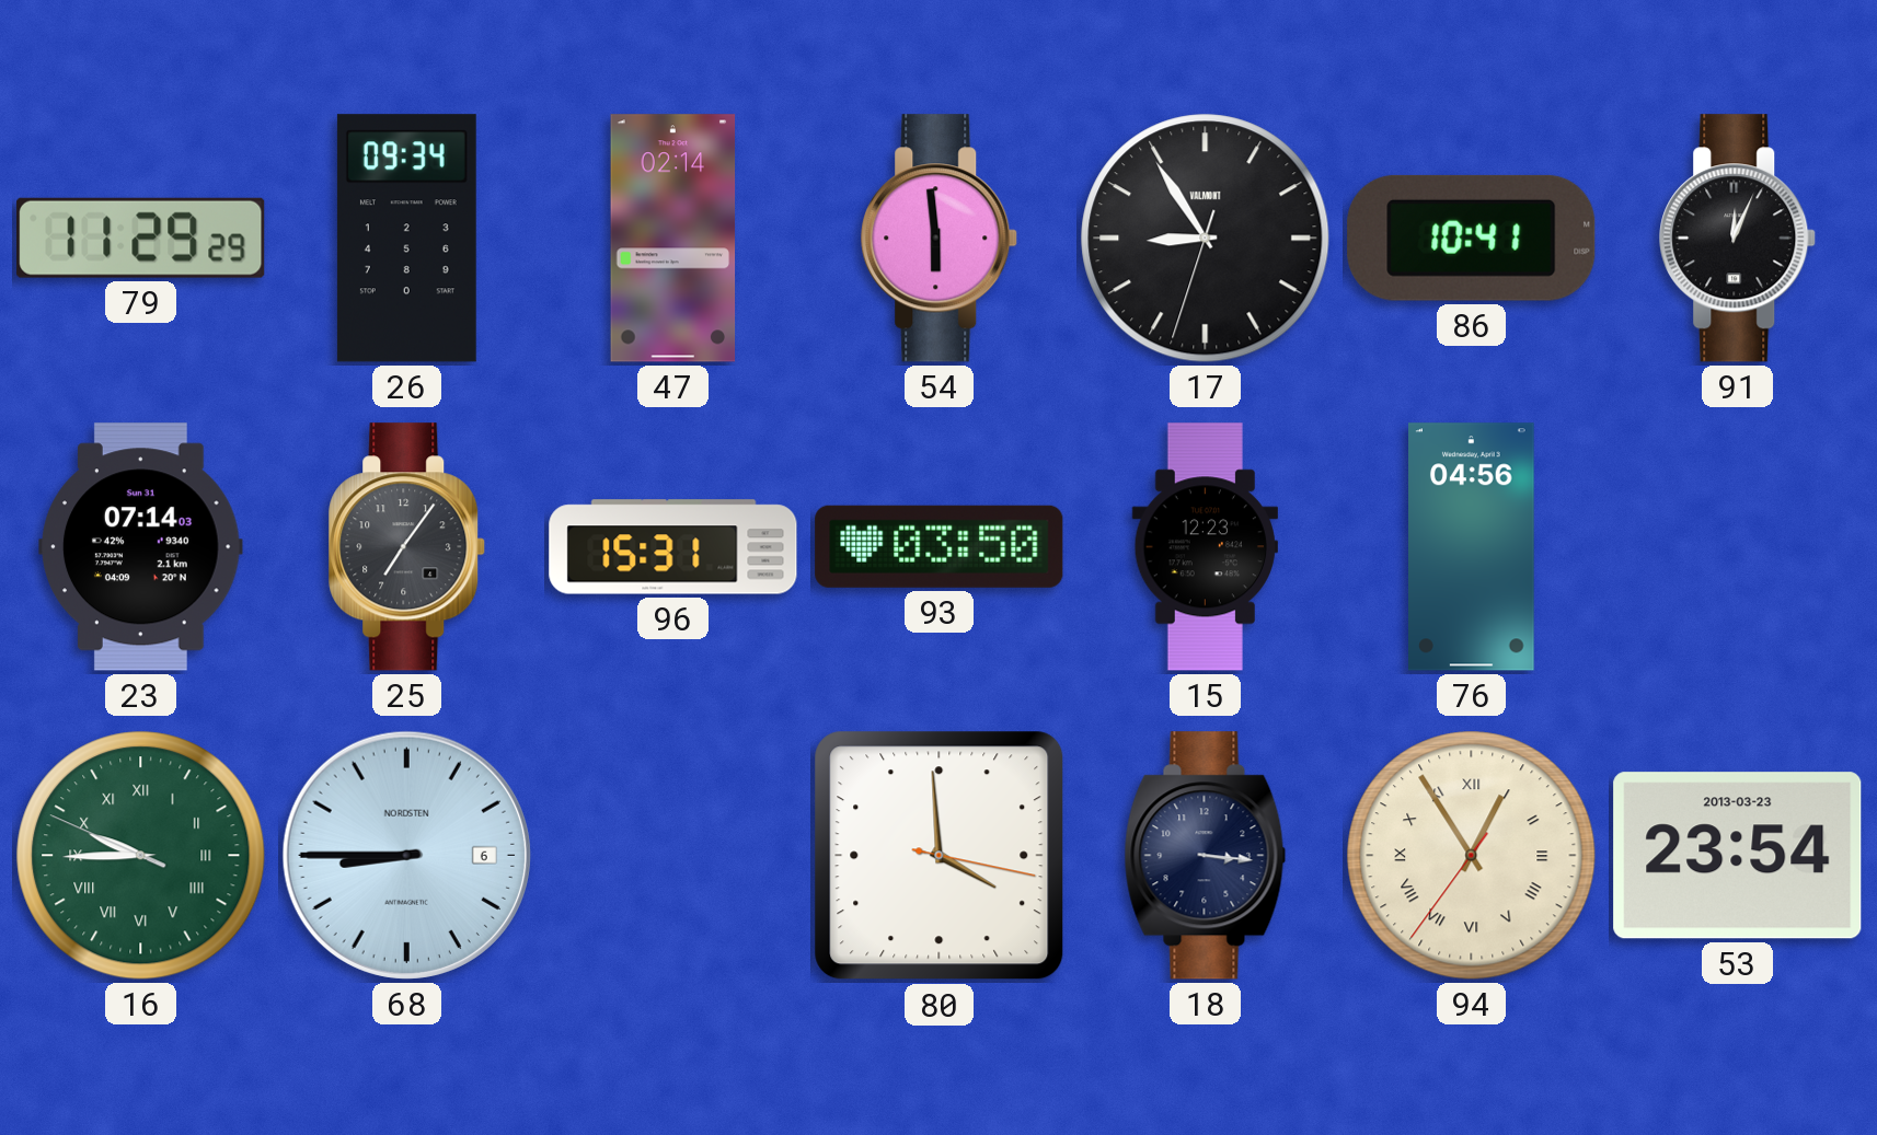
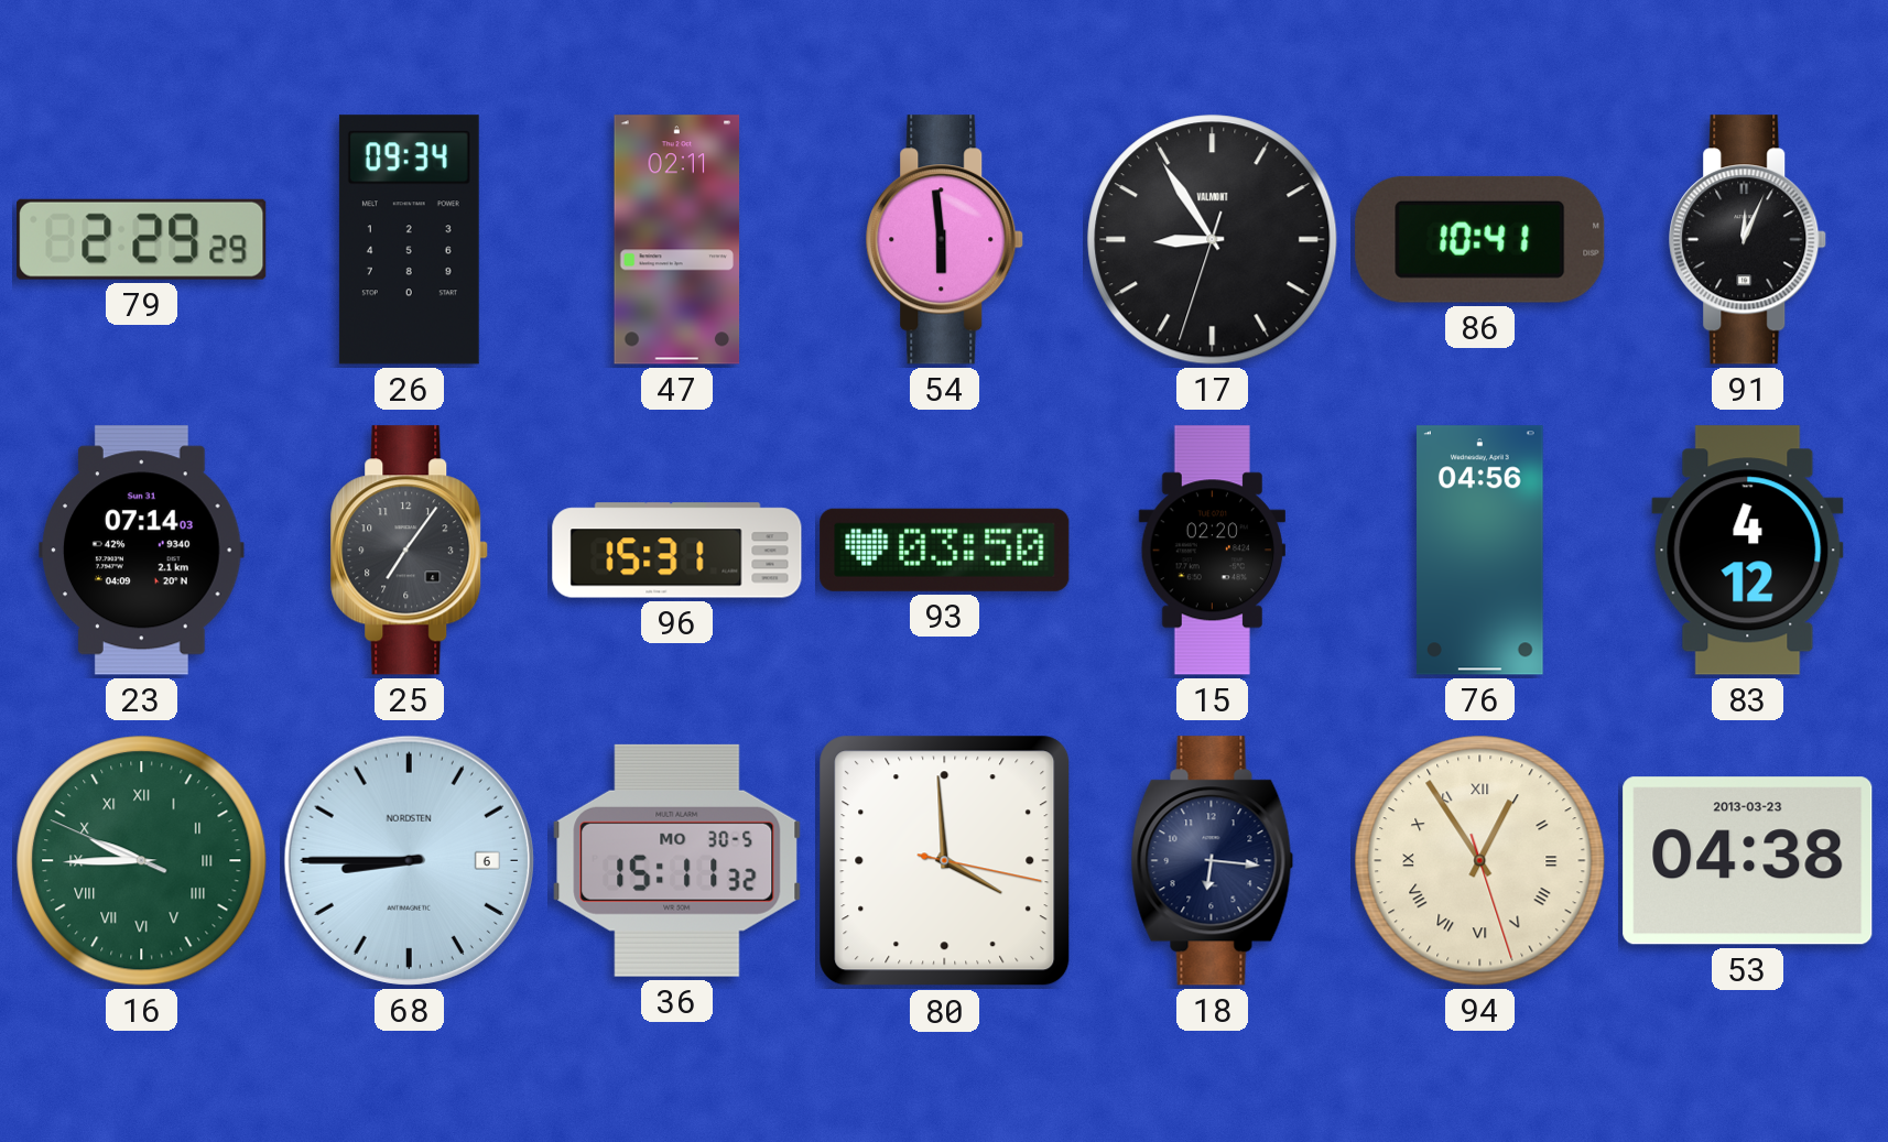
79: 11:29 -> 2:29
47: 02:14 -> 02:11
15: 12:23 -> 02:20
83: none -> 4:12
36: none -> 15:11
18: 3:16 -> 6:16
94: 12:54:36 -> 12:54:27
53: 23:54 -> 04:38
